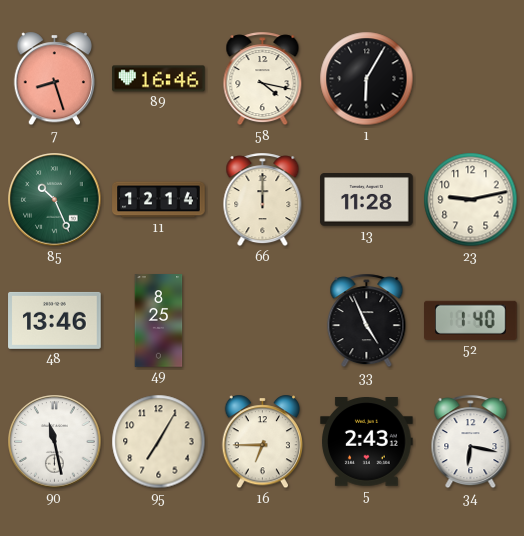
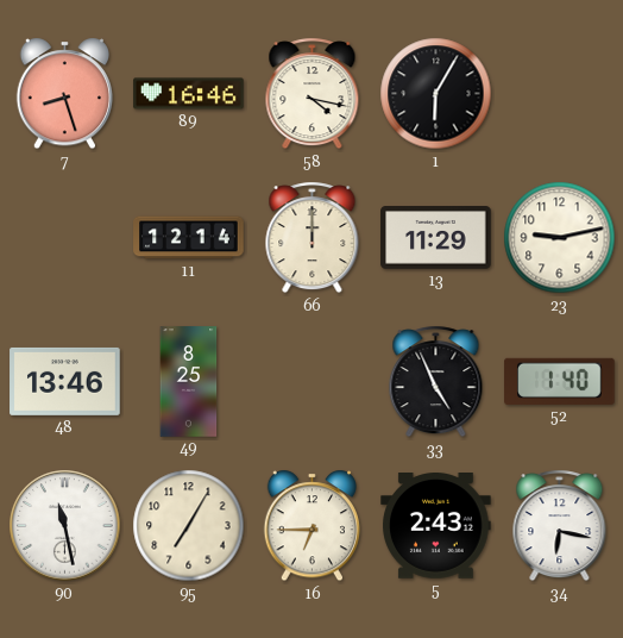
85: 10:26 -> none
13: 11:28 -> 11:29
